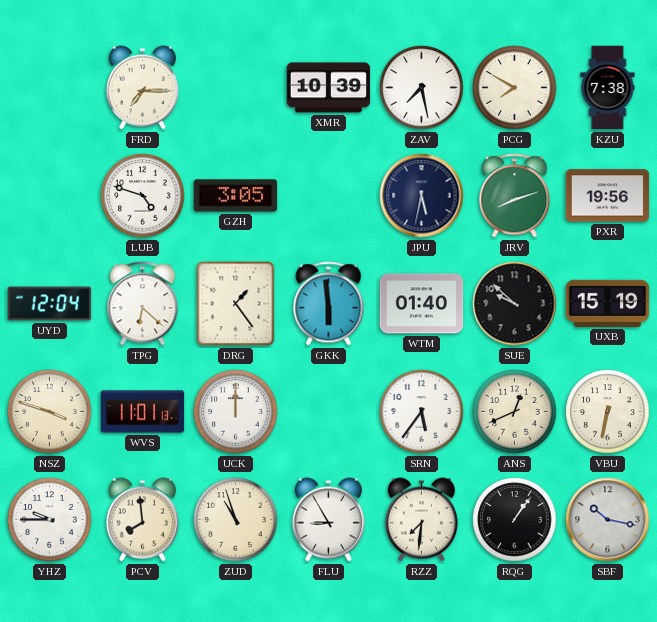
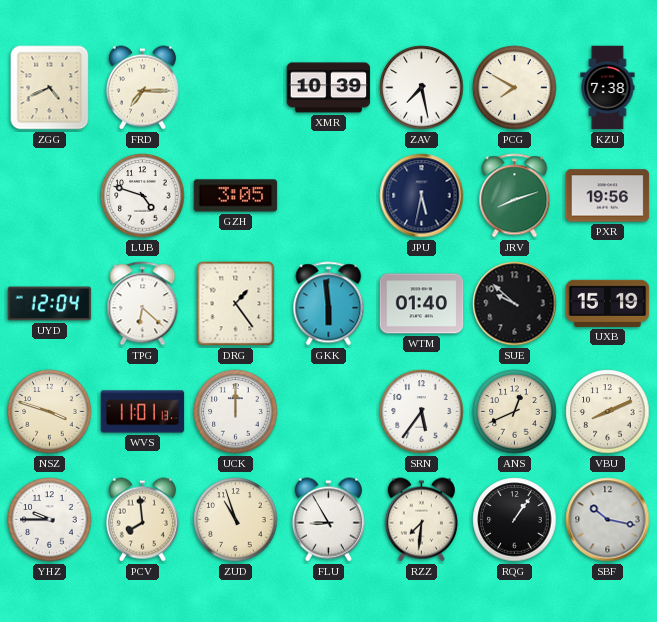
ZGG: none -> 4:41
VBU: 6:32 -> 8:11
